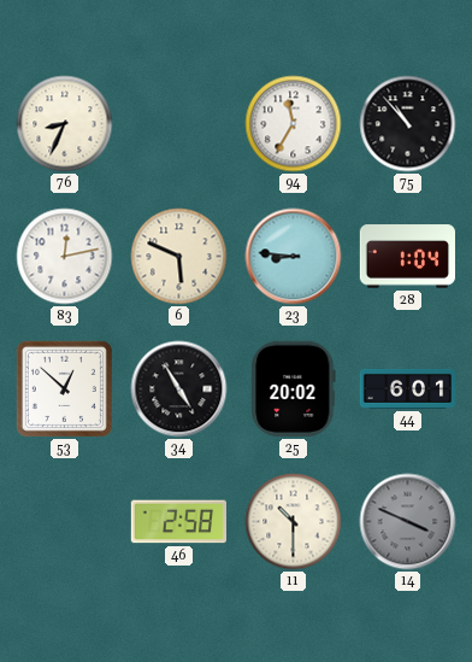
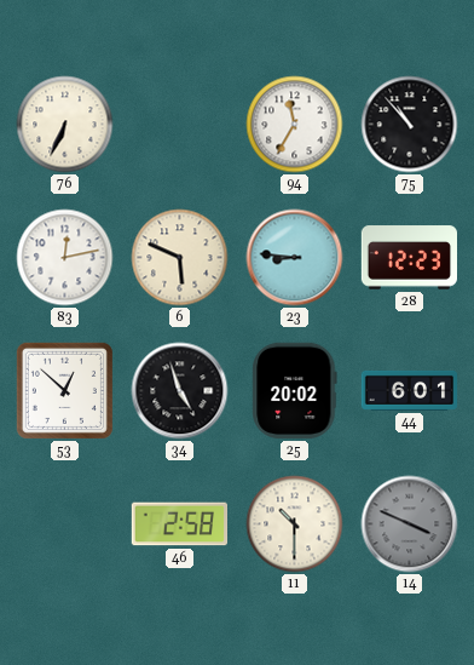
76: 8:34 -> 6:34
28: 1:04 -> 12:23
34: 4:55 -> 4:57
